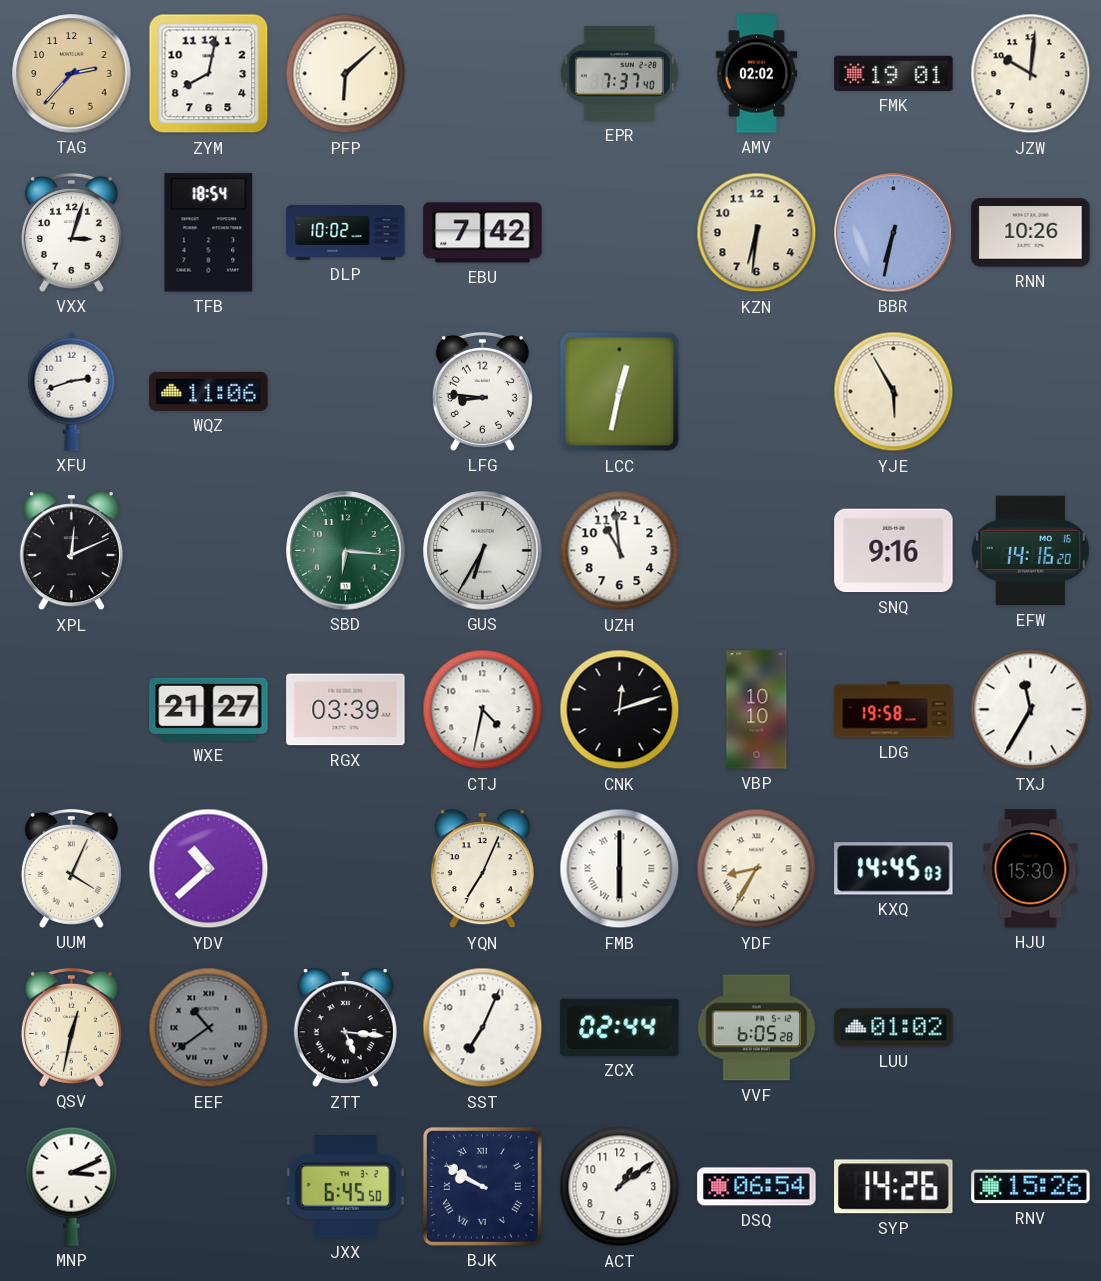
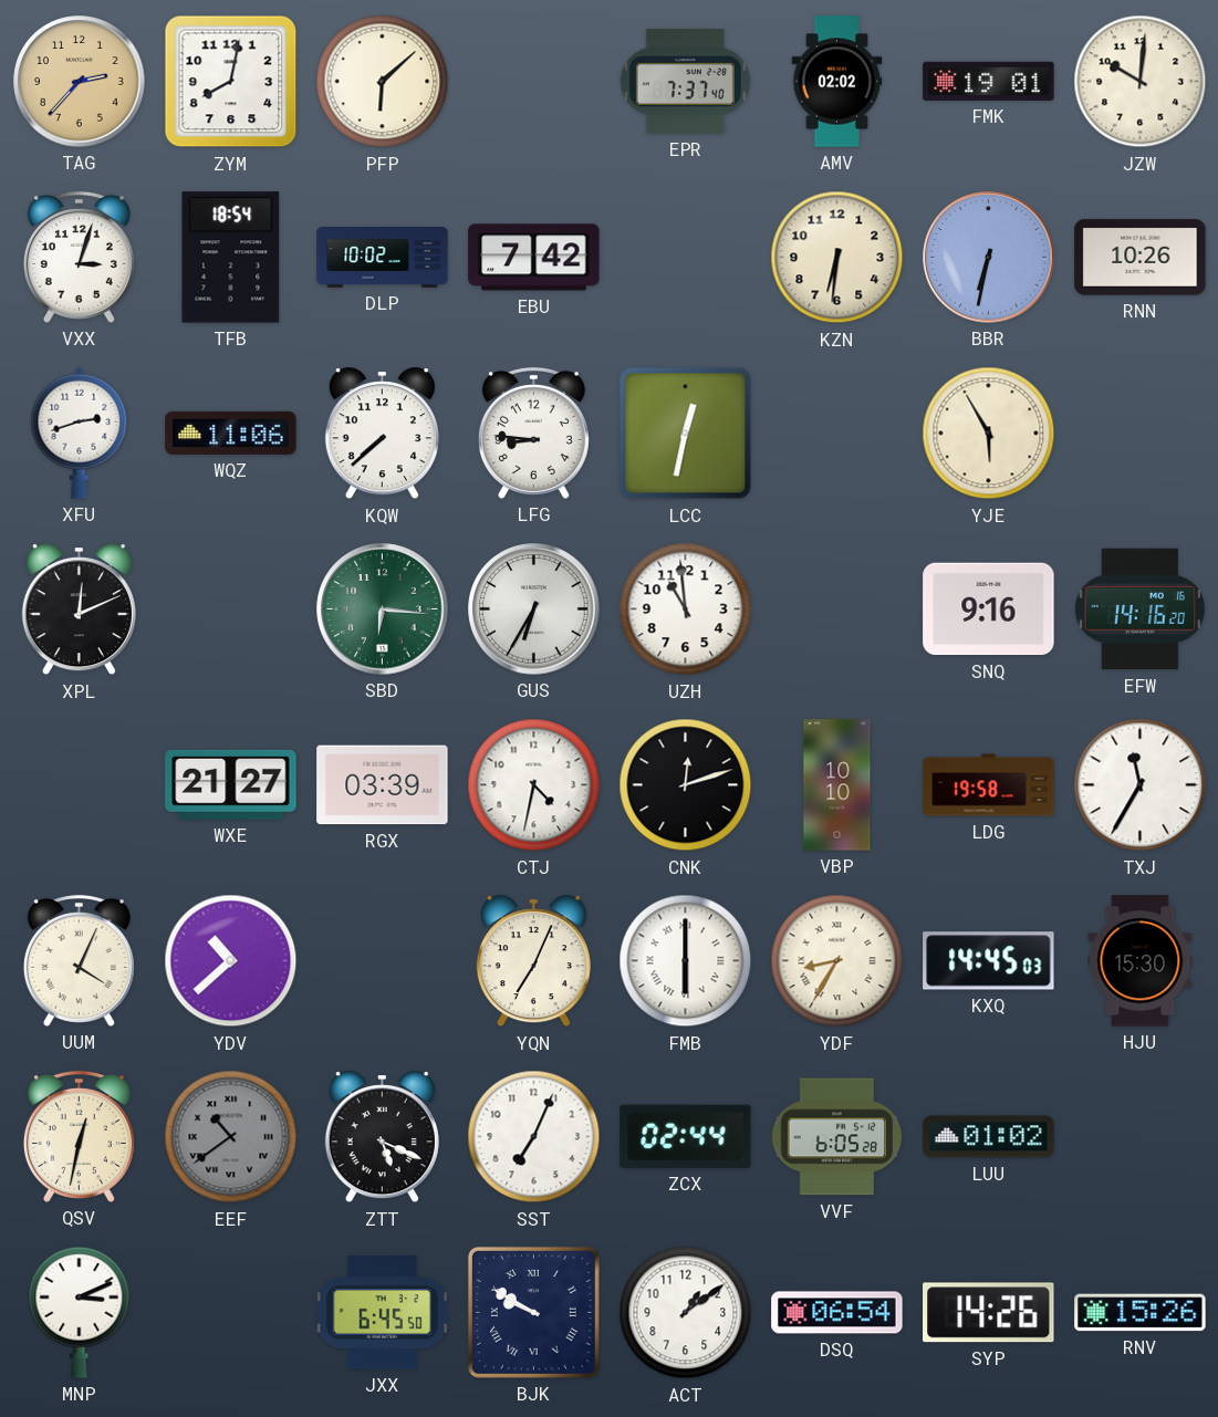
KQW: none -> 7:38
ZTT: 5:16 -> 5:19
